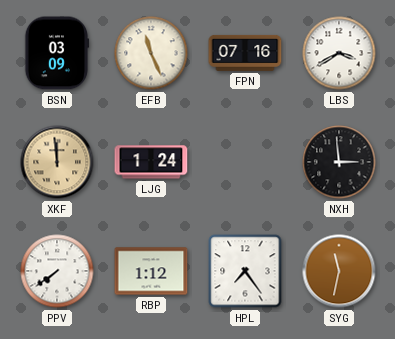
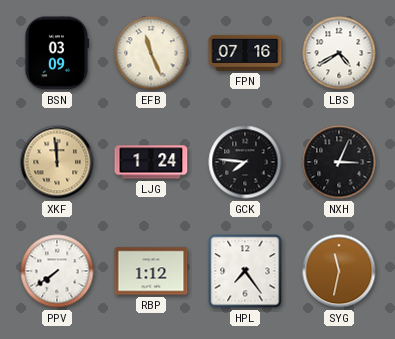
LBS: 3:40 -> 4:40
GCK: none -> 7:46
NXH: 2:59 -> 3:04
